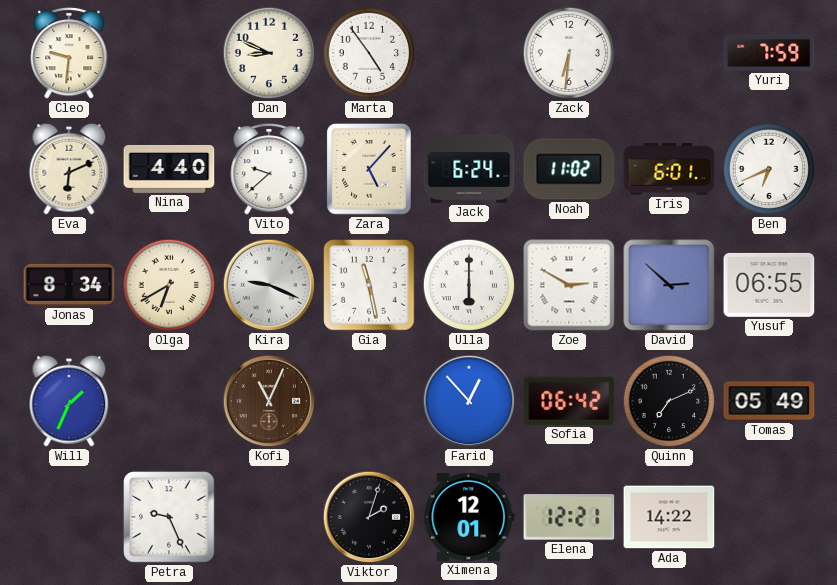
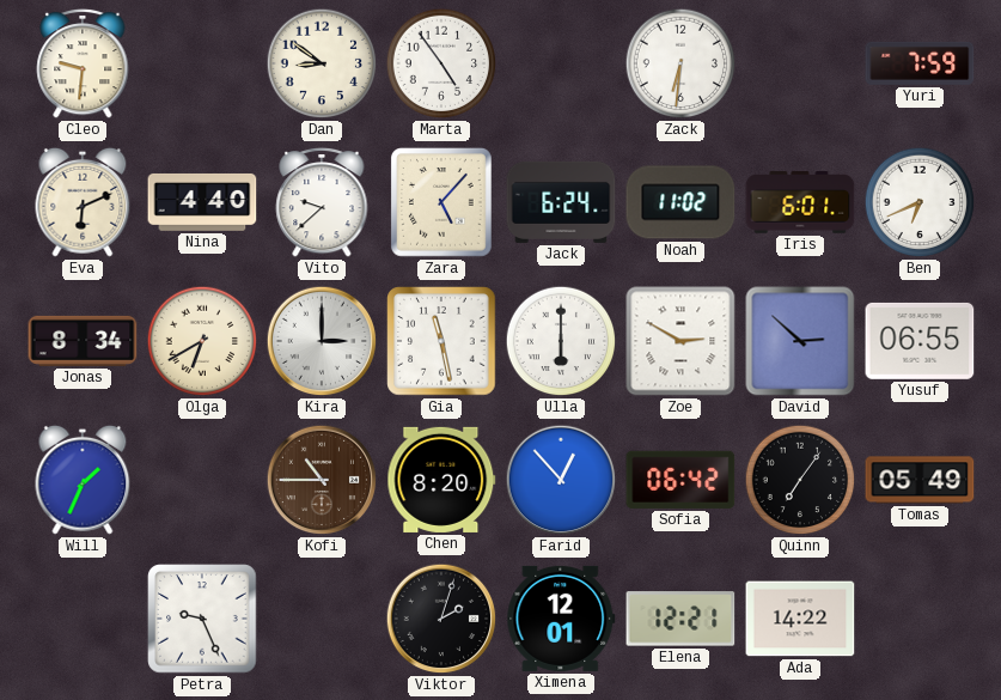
Dan: 8:49 -> 8:51
Kira: 9:19 -> 3:00
Kofi: 11:04 -> 10:45
Chen: none -> 8:20
Quinn: 7:11 -> 7:06
